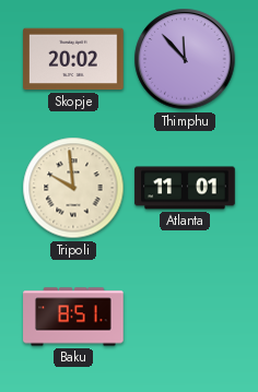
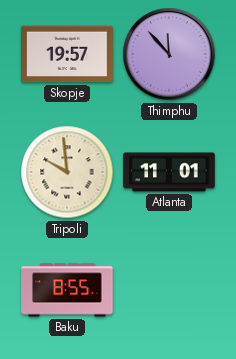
Skopje: 20:02 -> 19:57
Baku: 8:51 -> 8:55
